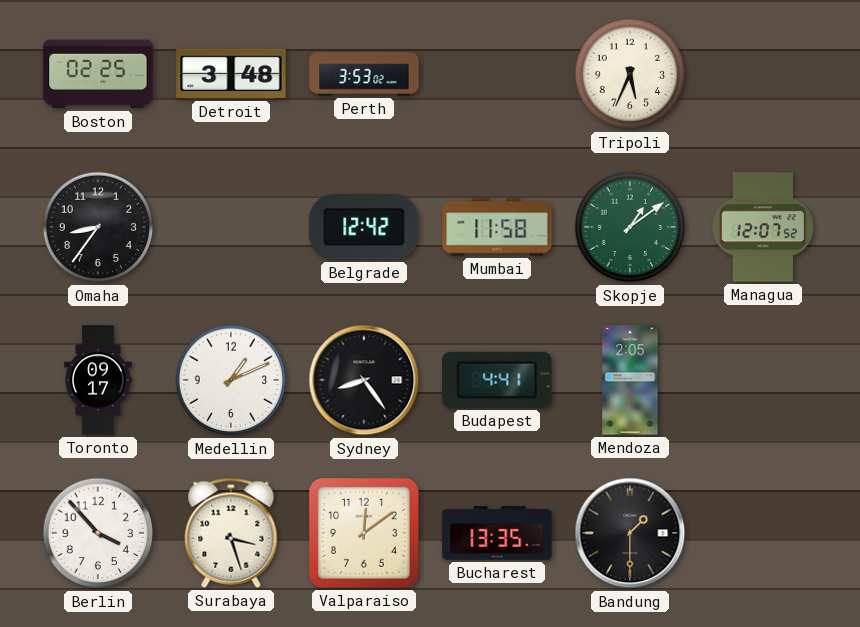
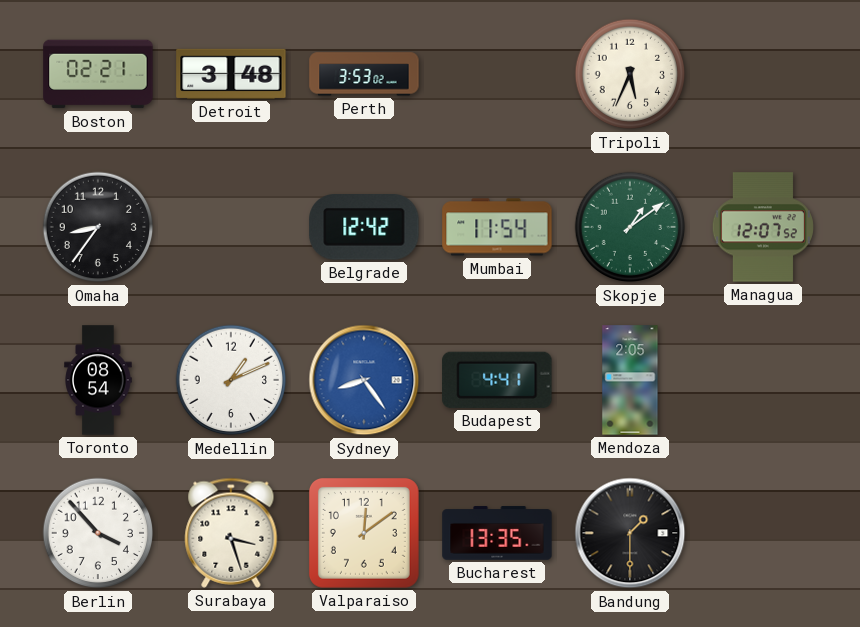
Boston: 02:25 -> 02:21
Mumbai: 11:58 -> 11:54
Toronto: 09:17 -> 08:54
Sydney dial: black -> blue
